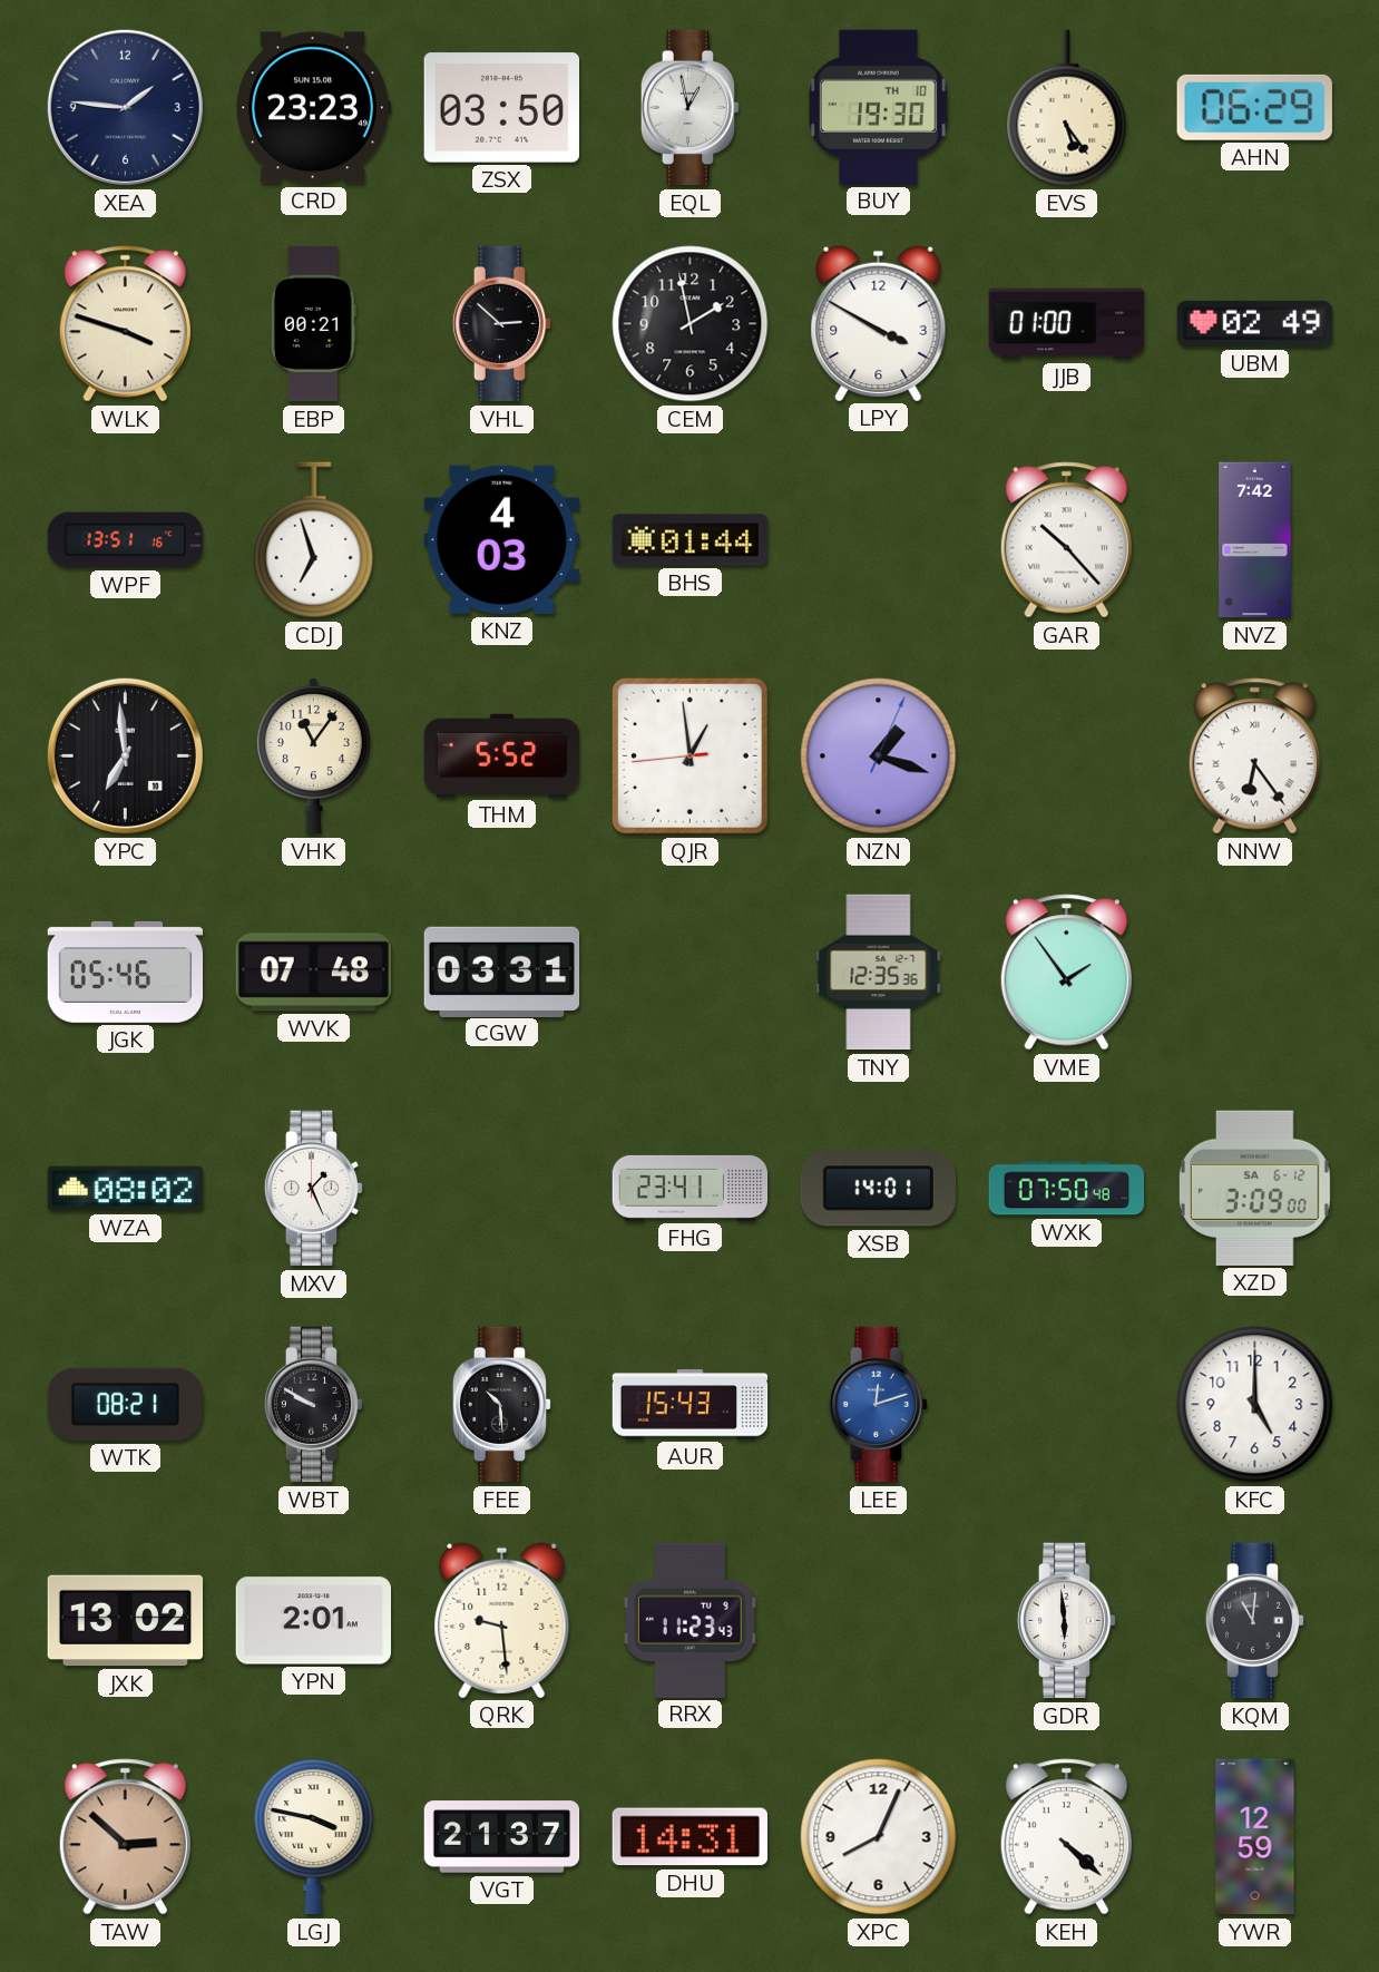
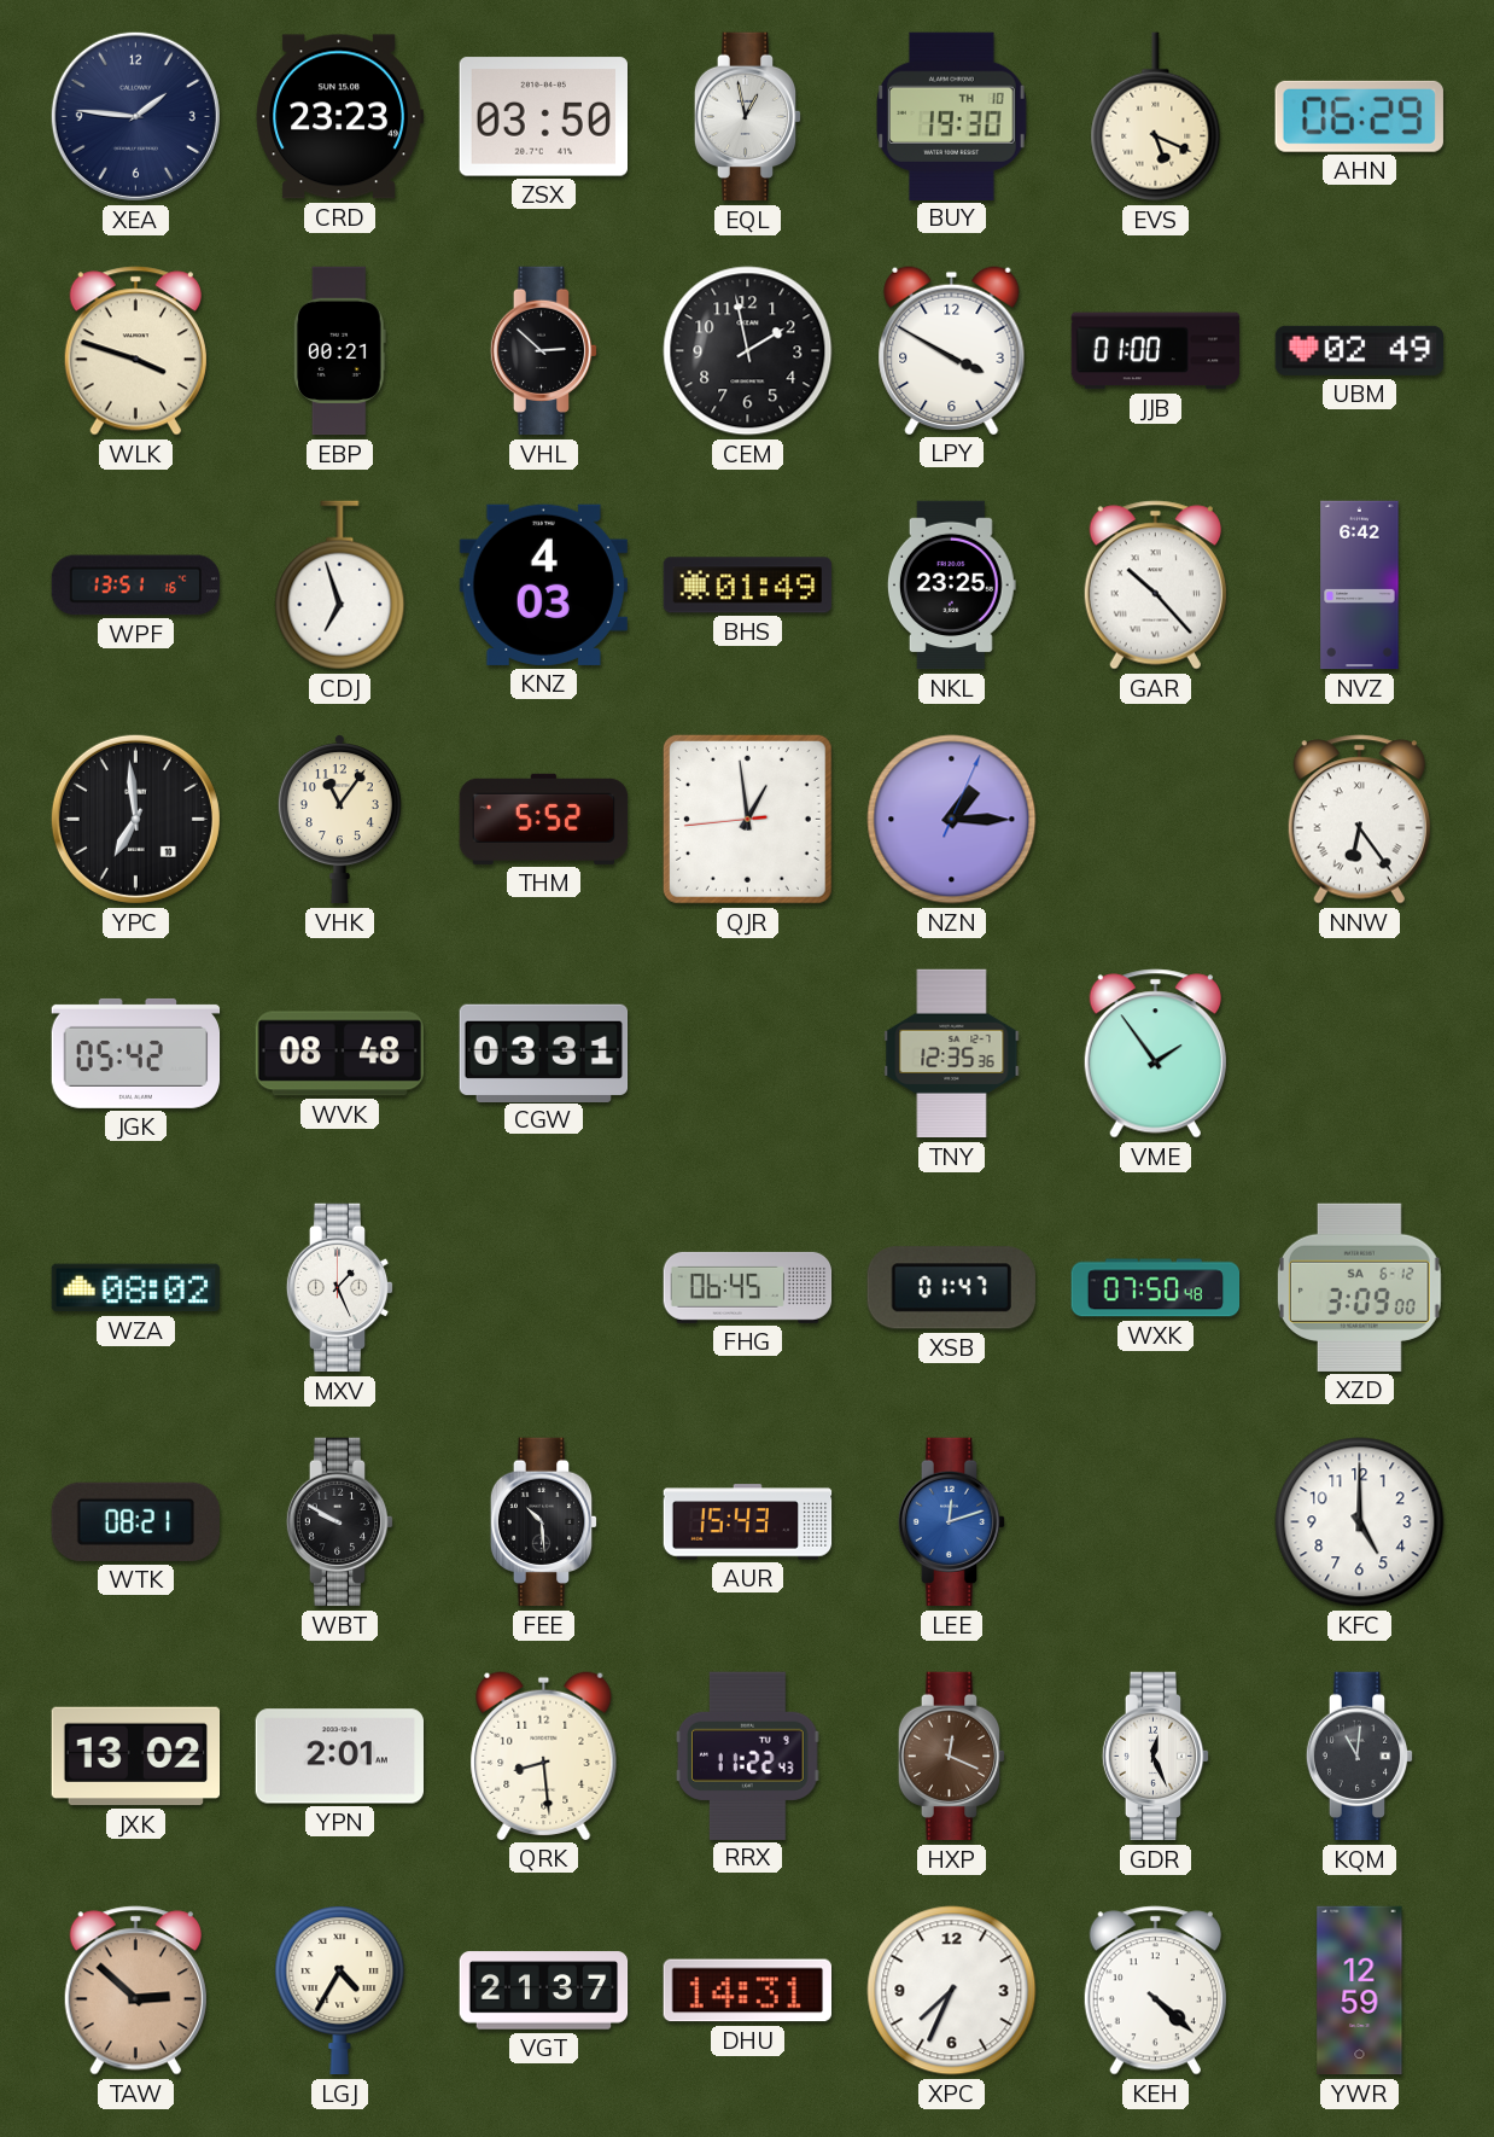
EVS: 5:24 -> 5:19
BHS: 01:44 -> 01:49
NKL: none -> 23:25
NVZ: 7:42 -> 6:42
NZN: 1:18 -> 1:15
JGK: 05:46 -> 05:42
WVK: 07:48 -> 08:48
FHG: 23:41 -> 06:45
XSB: 14:01 -> 01:47
QRK: 9:29 -> 8:29
RRX: 11:23 -> 11:22
HXP: none -> 12:19
GDR: 5:59 -> 12:26
LGJ: 3:47 -> 4:35
XPC: 8:04 -> 7:34
